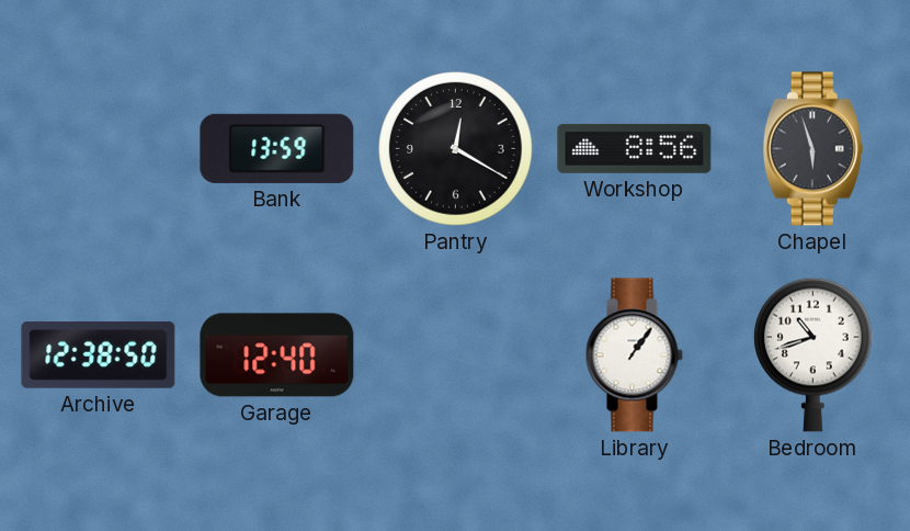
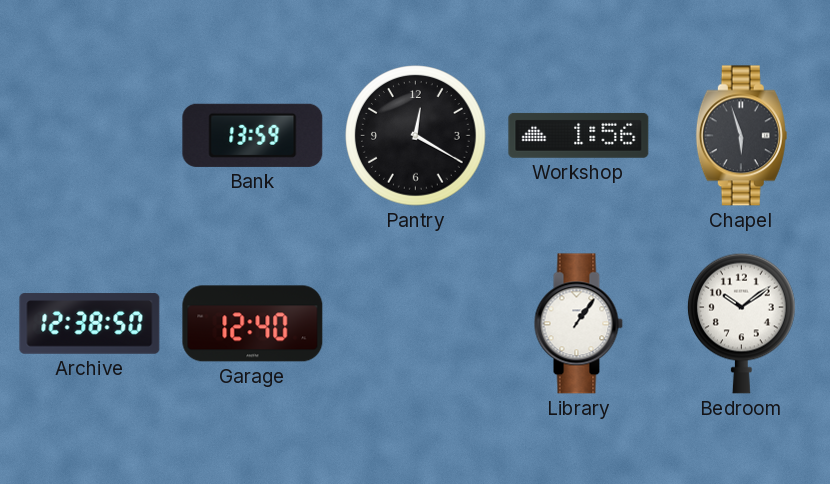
Workshop: 8:56 -> 1:56
Bedroom: 10:42 -> 10:09
